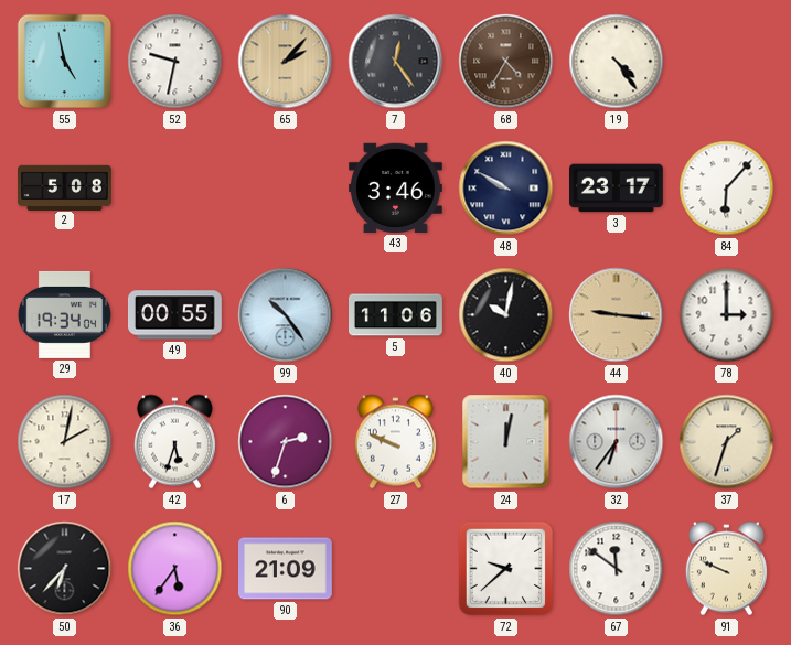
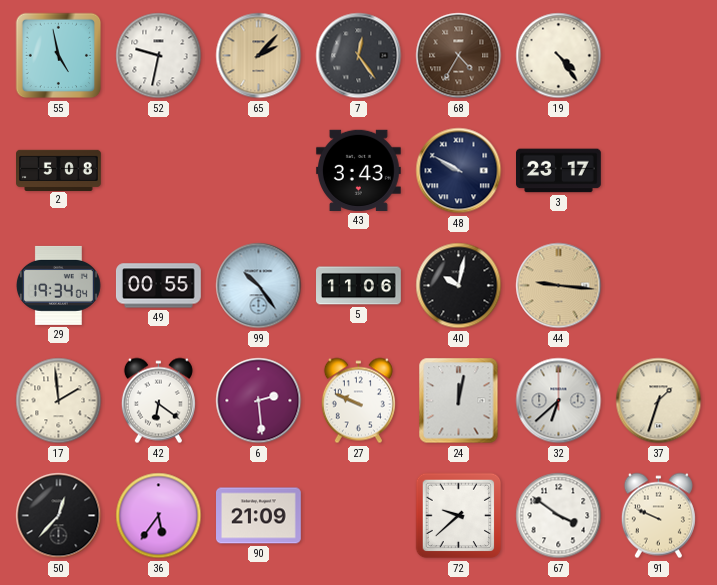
43: 3:46 -> 3:43
84: 6:07 -> none
78: 3:00 -> none
17: 2:02 -> 1:59
42: 5:33 -> 6:21
6: 2:33 -> 2:29
32: 6:36 -> 6:38
50: 6:37 -> 12:37
67: 11:51 -> 3:51
